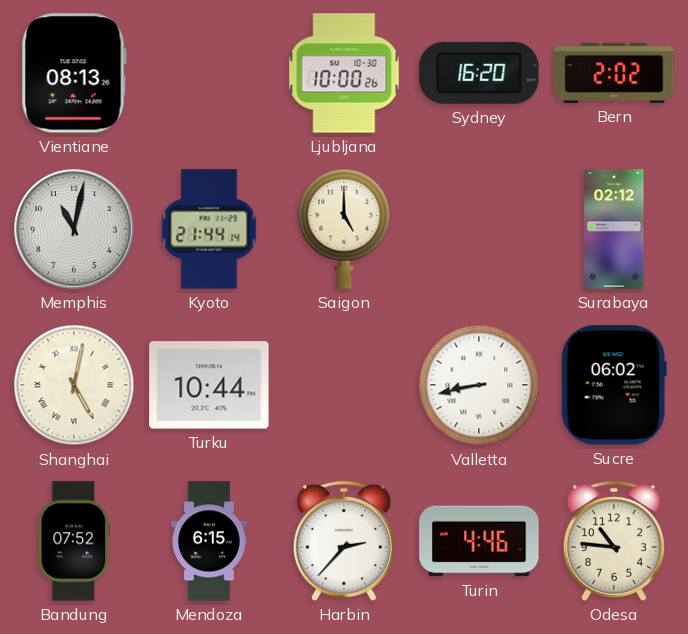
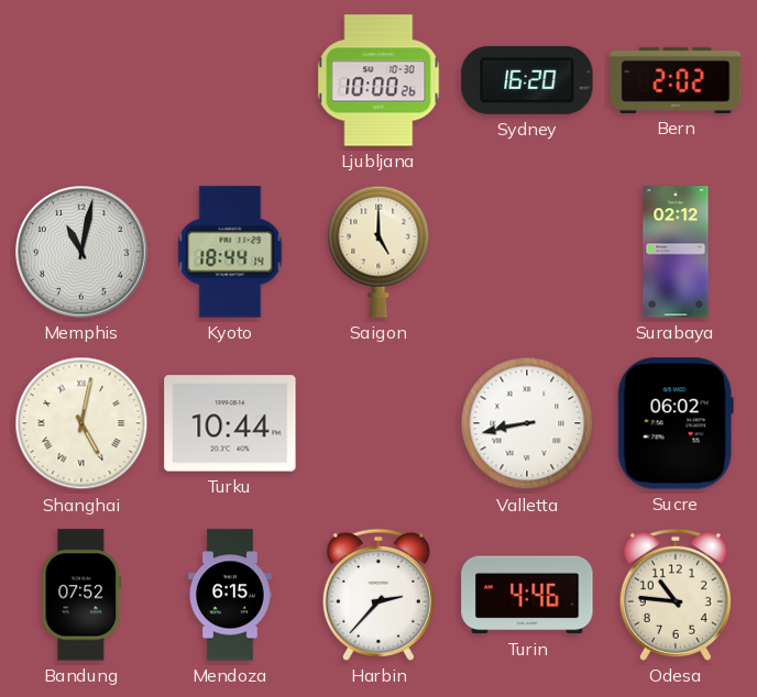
Vientiane: 08:13 -> none
Kyoto: 21:44 -> 18:44
